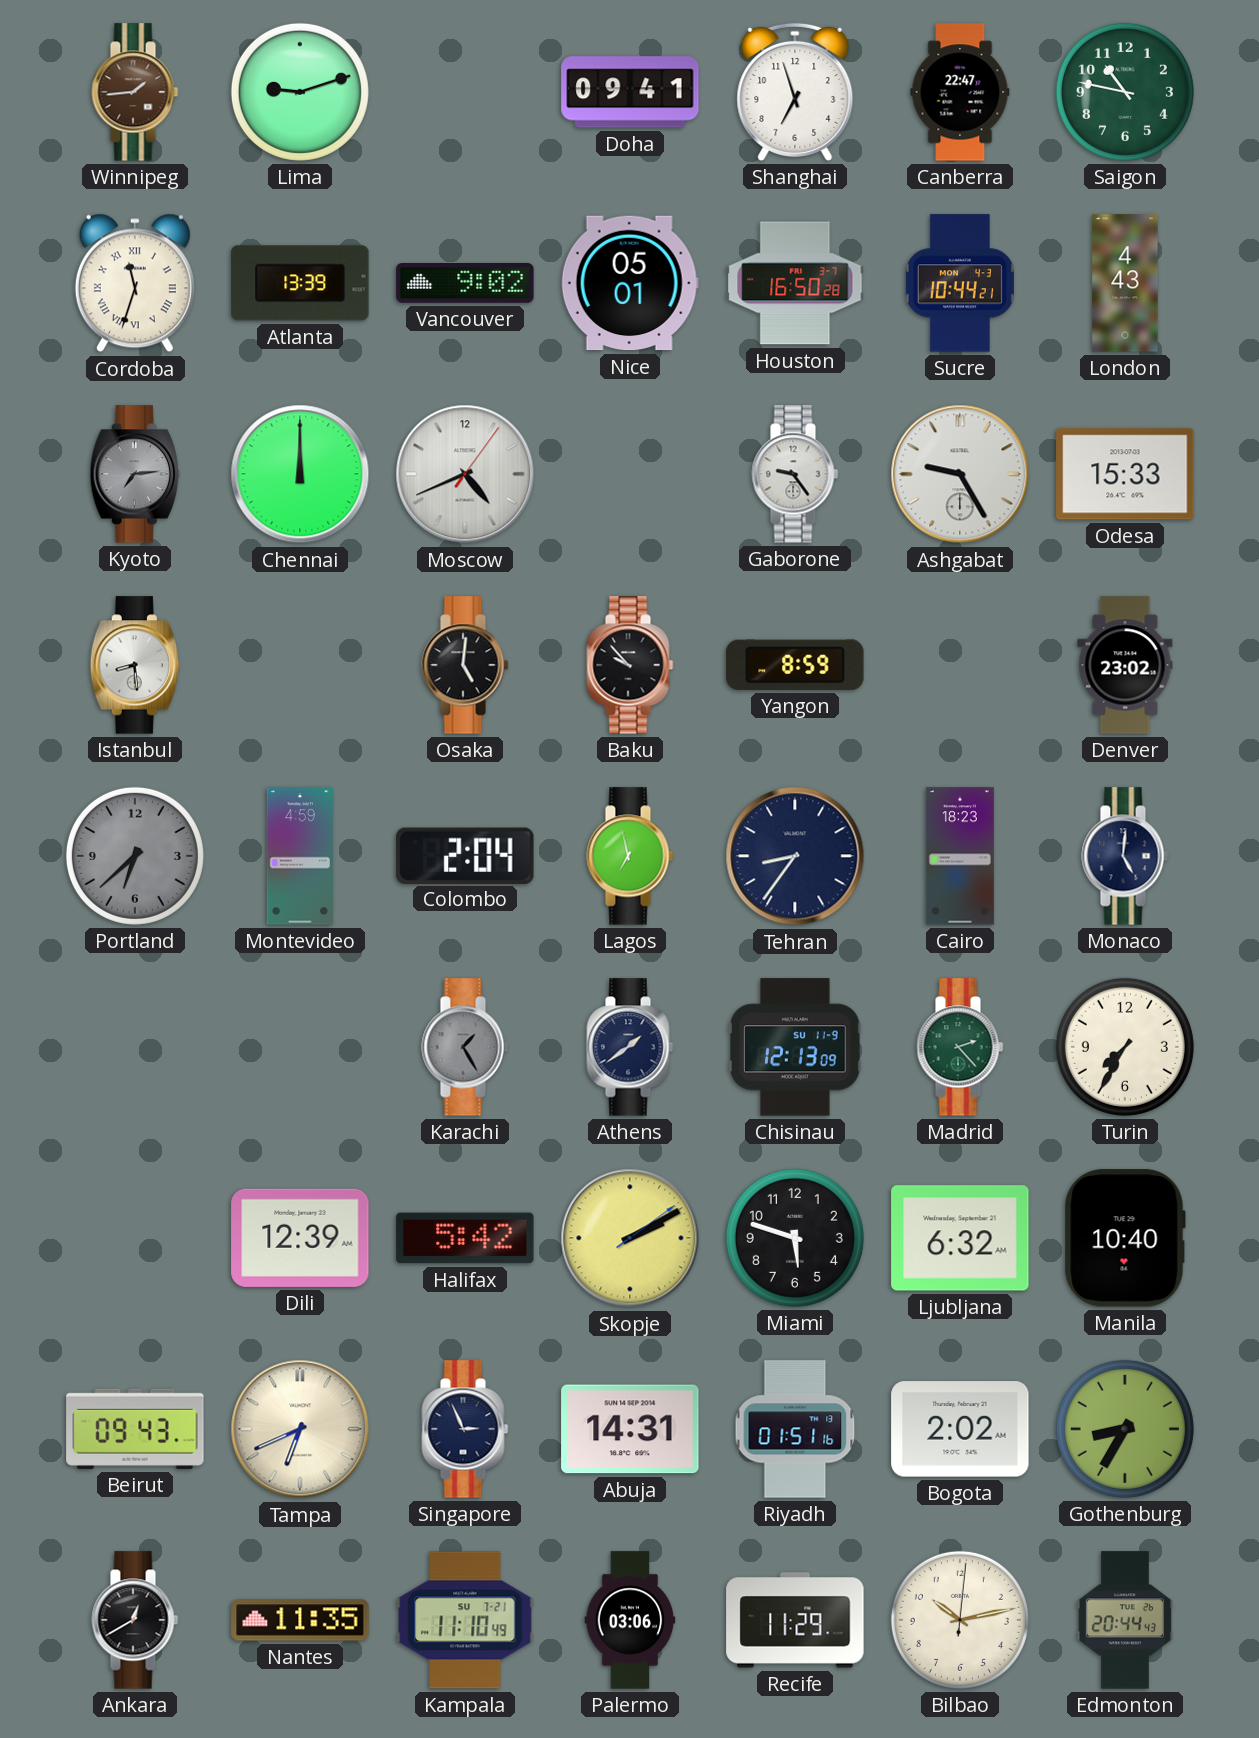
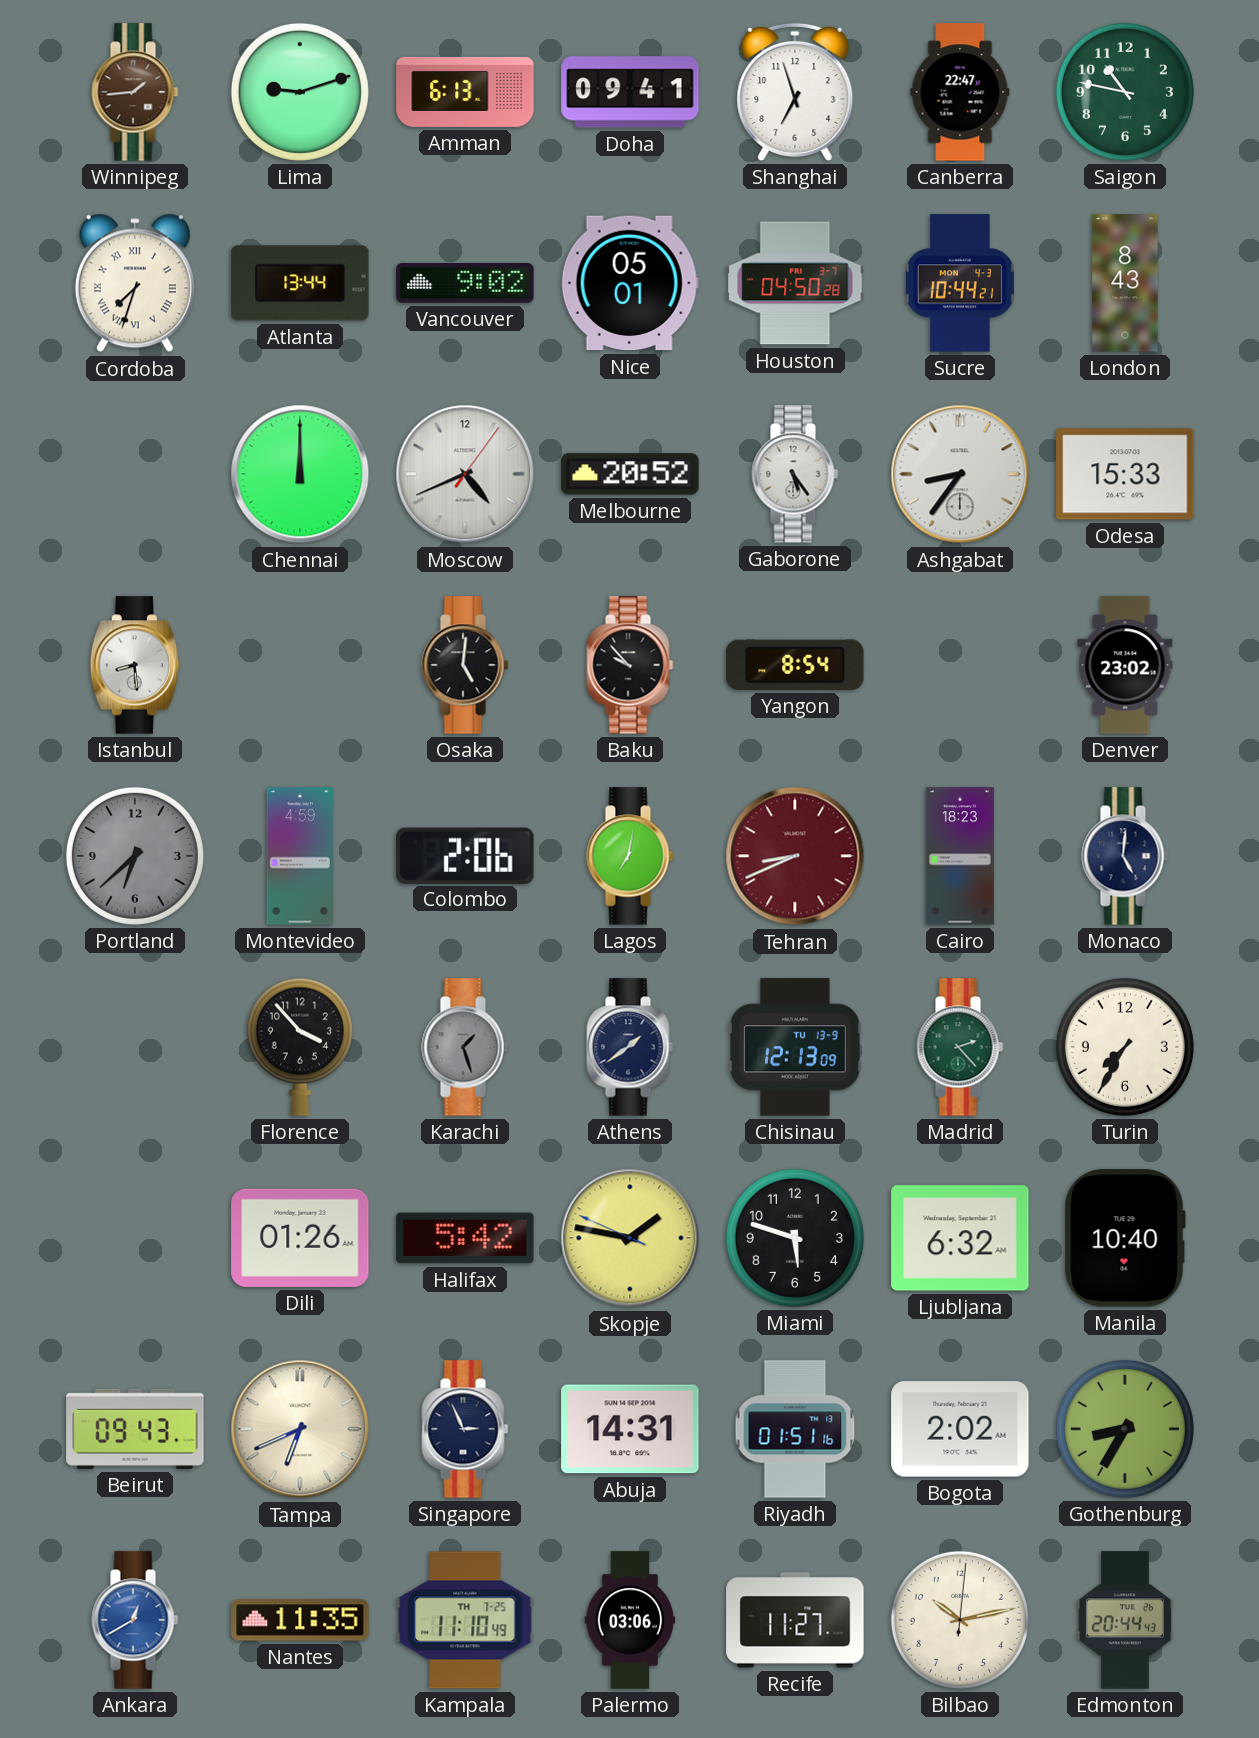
Amman: none -> 6:13
Cordoba: 11:33 -> 7:33
Atlanta: 13:39 -> 13:44
Houston: 16:50 -> 04:50
London: 4:43 -> 8:43
Kyoto: 7:14 -> none
Melbourne: none -> 20:52
Gaborone: 9:24 -> 5:24
Ashgabat: 9:25 -> 8:36
Yangon: 8:59 -> 8:54
Colombo: 2:04 -> 2:06
Lagos: 6:58 -> 7:02
Tehran: 8:36 -> 8:41
Tehran dial: navy -> burgundy
Florence: none -> 3:53
Karachi: 1:25 -> 1:27
Chisinau date: SU 11-9 -> TU 13-9
Dili: 12:39 -> 01:26
Skopje: 2:10 -> 1:46
Ankara dial: black -> blue
Kampala date: SU 7-21 -> TH 7-25
Recife: 11:29 -> 11:27
